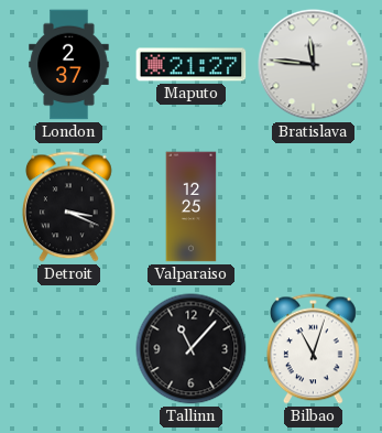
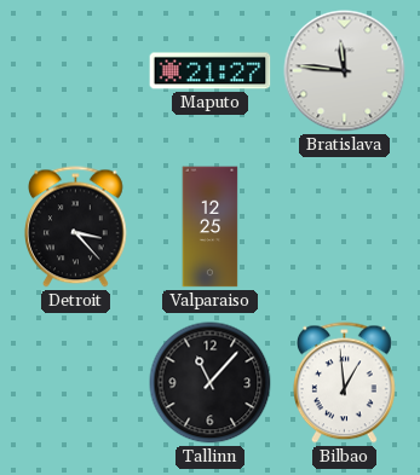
London: 2:37 -> none
Detroit: 3:19 -> 3:23
Bilbao: 11:03 -> 12:59
